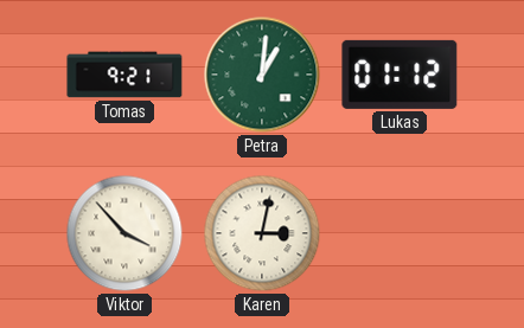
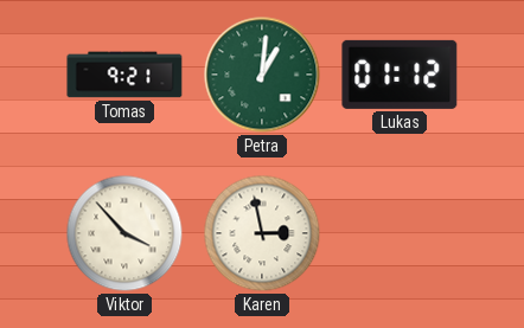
Karen: 3:02 -> 2:58
